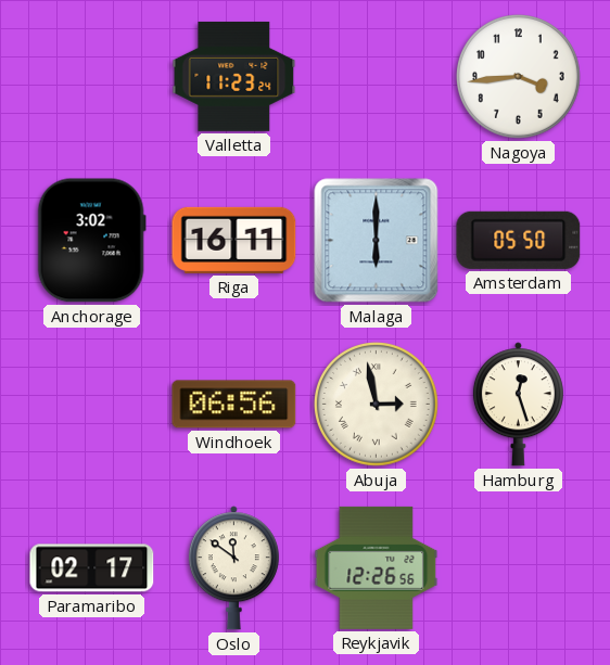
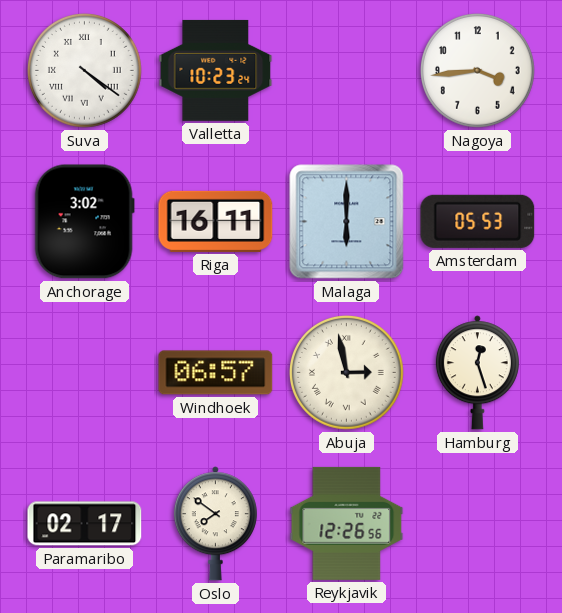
Suva: none -> 4:21
Valletta: 11:23 -> 10:23
Amsterdam: 05:50 -> 05:53
Windhoek: 06:56 -> 06:57
Oslo: 11:51 -> 7:51
